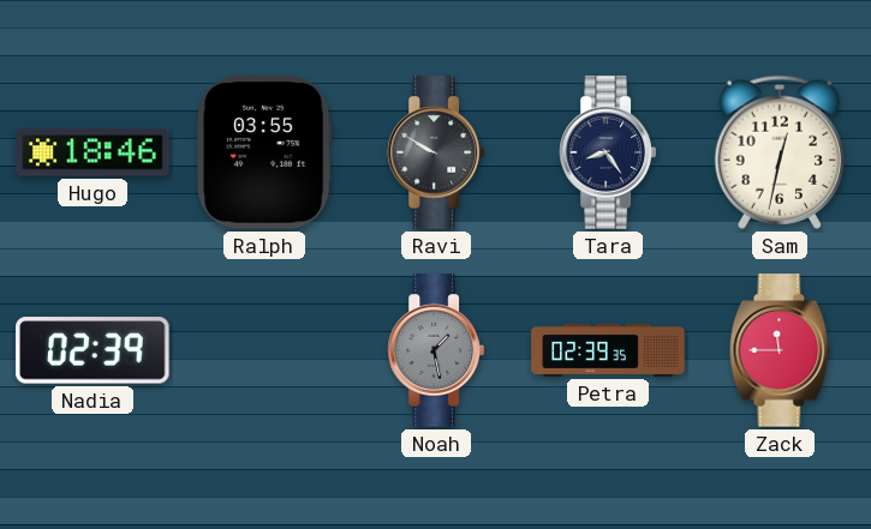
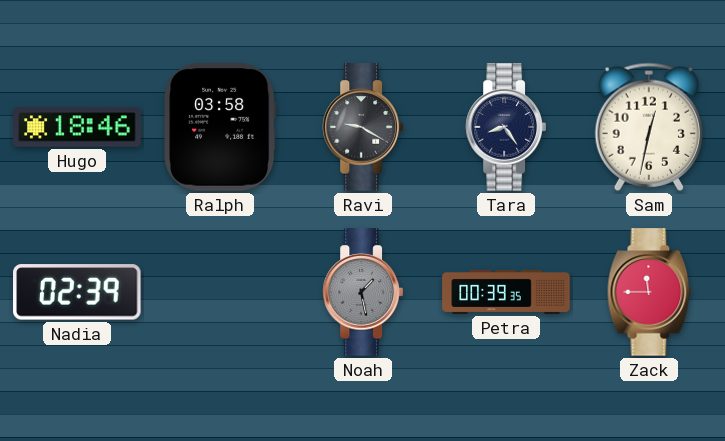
Ralph: 03:55 -> 03:58
Ravi: 9:50 -> 9:20
Petra: 02:39 -> 00:39
